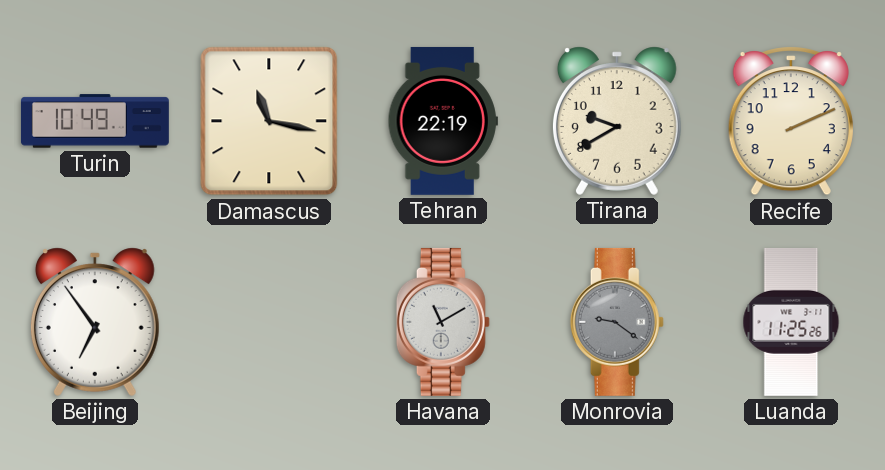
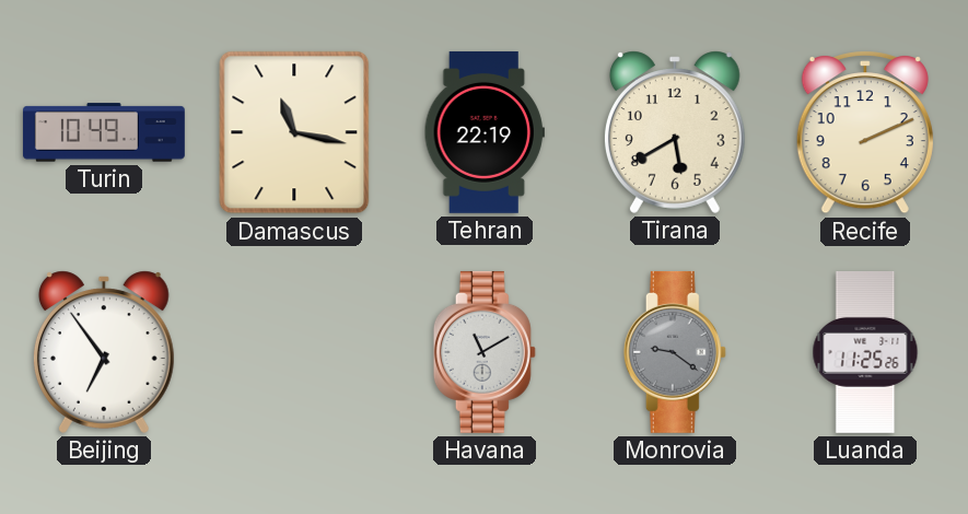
Tirana: 9:40 -> 5:40
